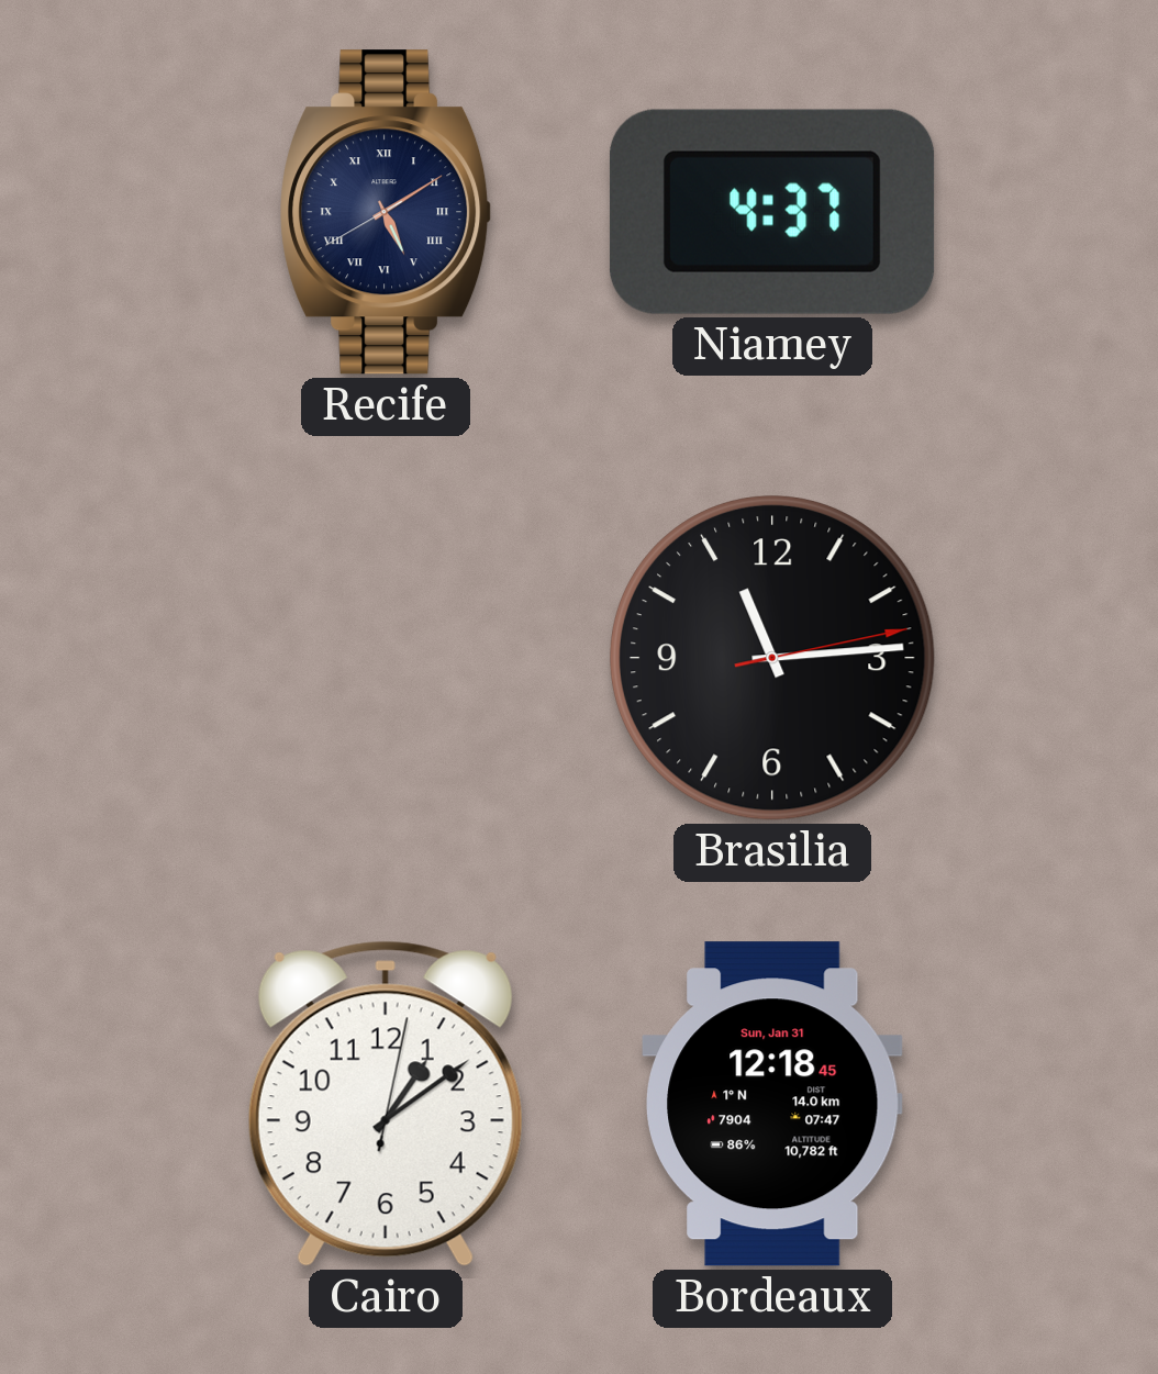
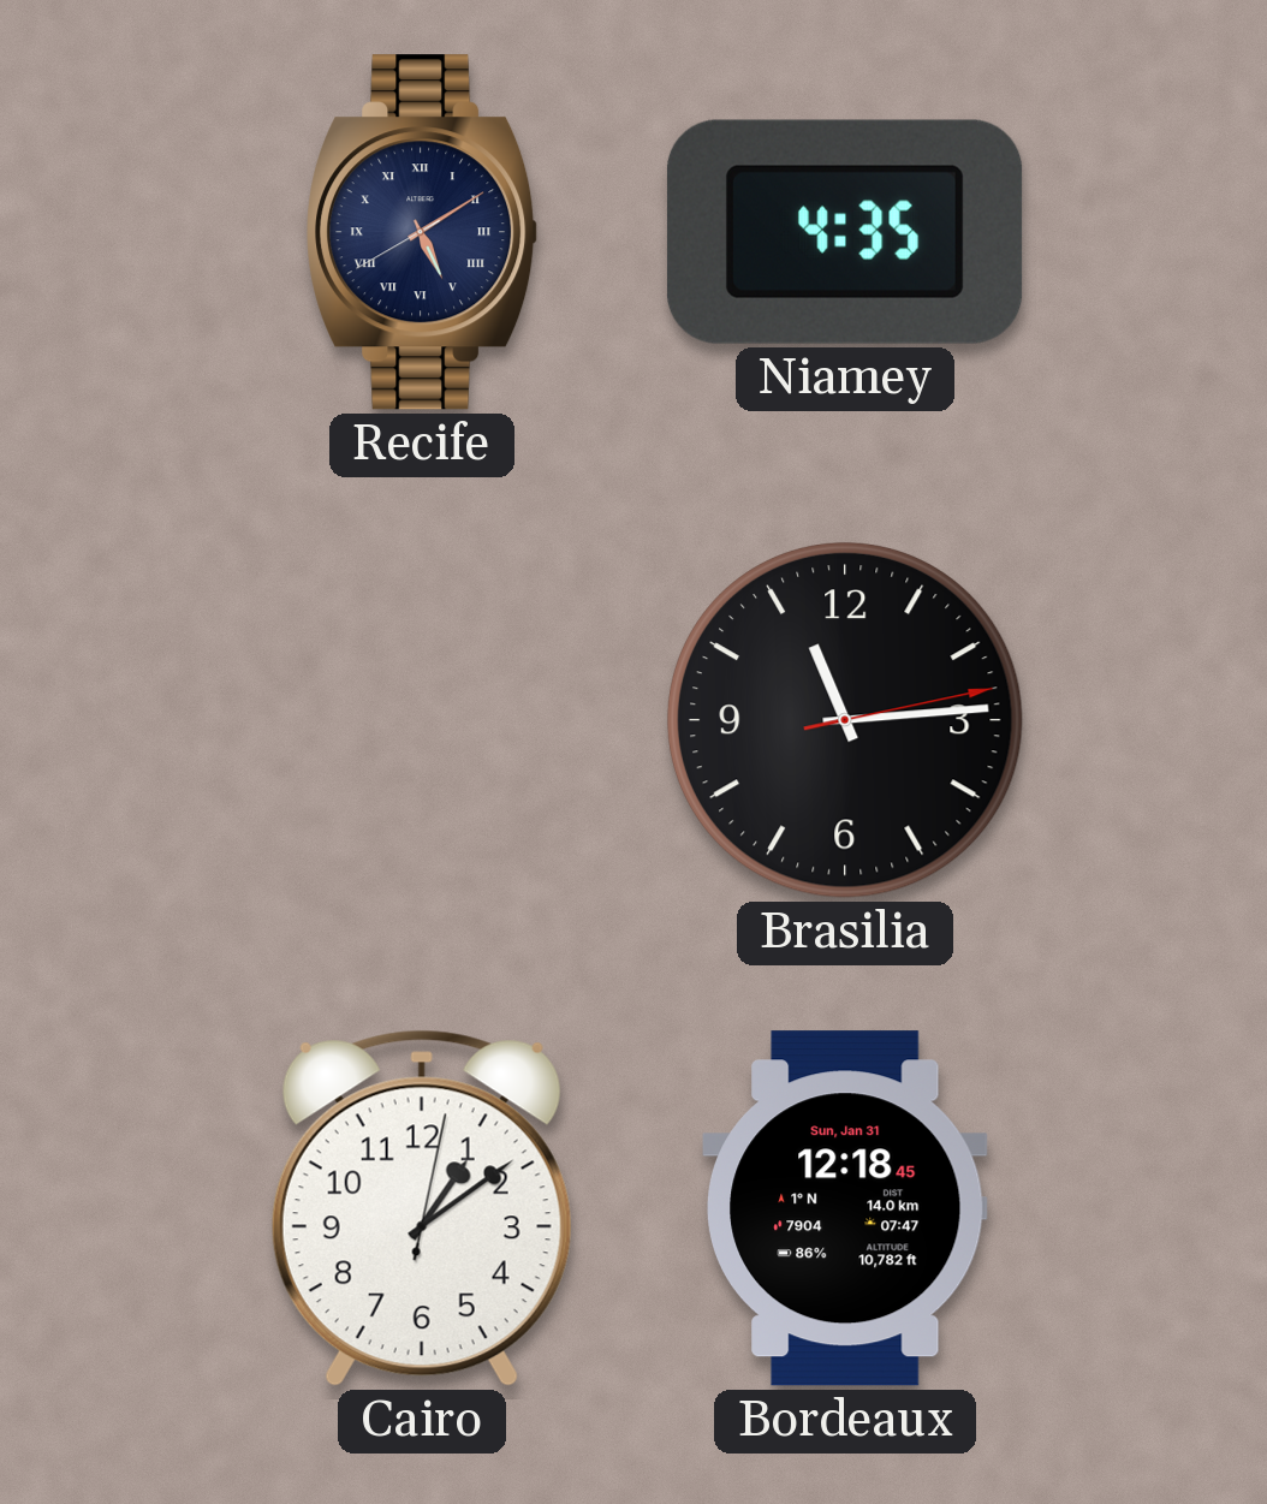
Niamey: 4:37 -> 4:35
